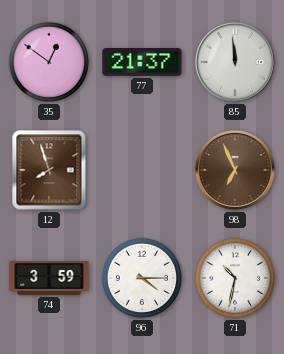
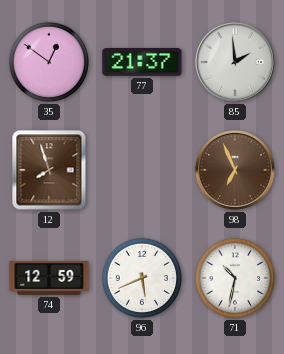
85: 11:59 -> 1:59
74: 3:59 -> 12:59
96: 4:15 -> 5:41
